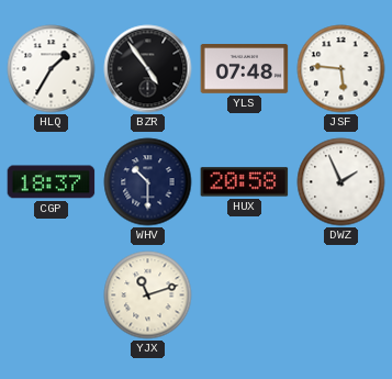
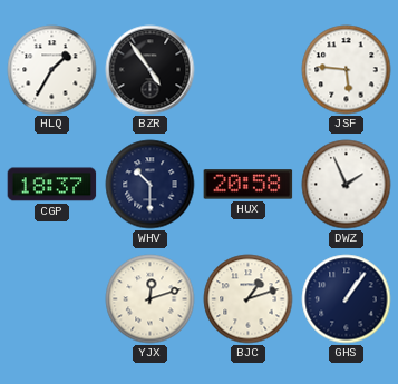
YLS: 07:48 -> none
YJX: 11:12 -> 12:12
BJC: none -> 1:12
GHS: none -> 1:06
